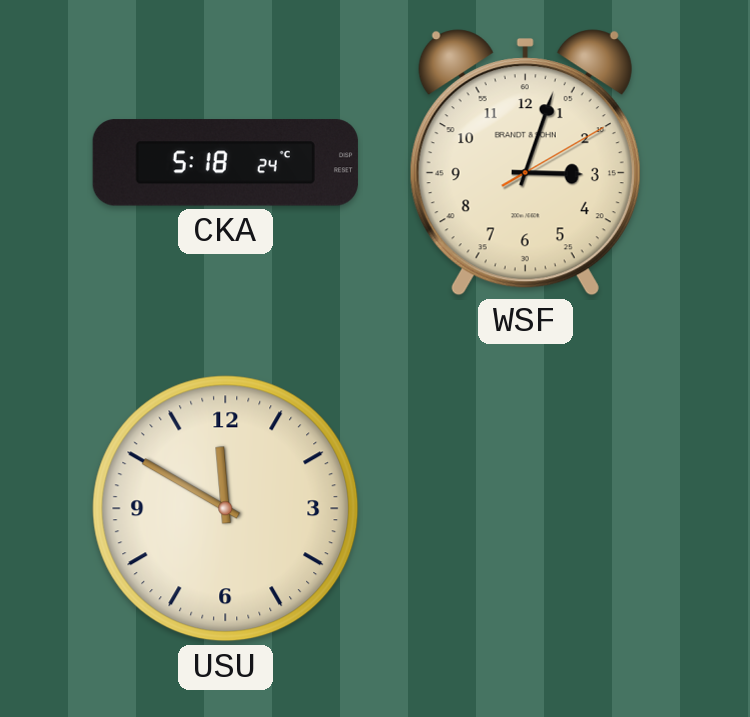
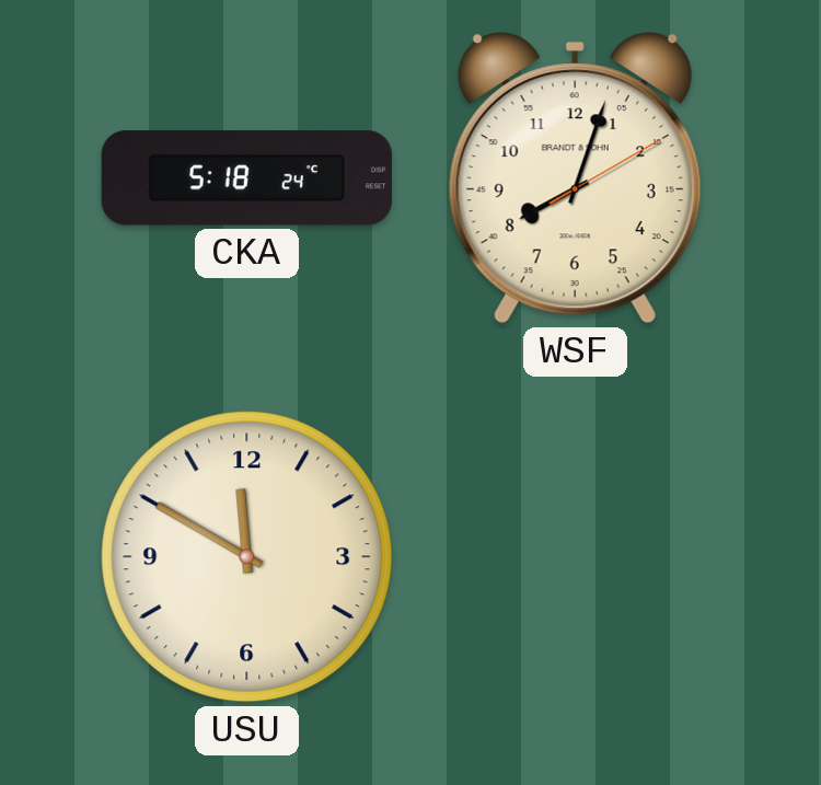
WSF: 3:03 -> 8:03
